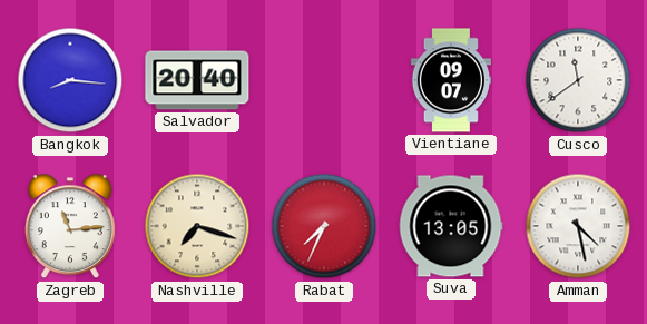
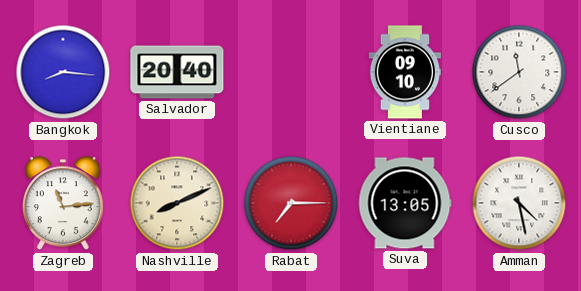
Vientiane: 09:07 -> 09:10
Nashville: 7:18 -> 8:11
Rabat: 7:34 -> 7:15
